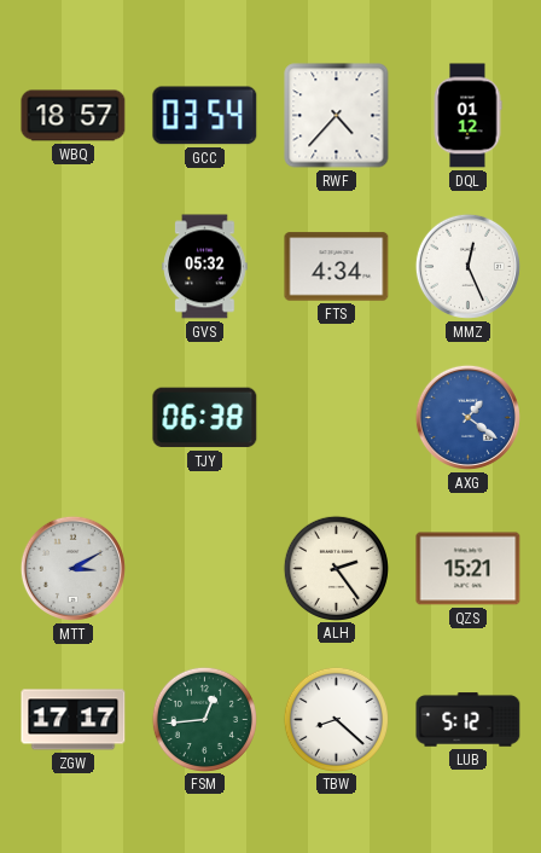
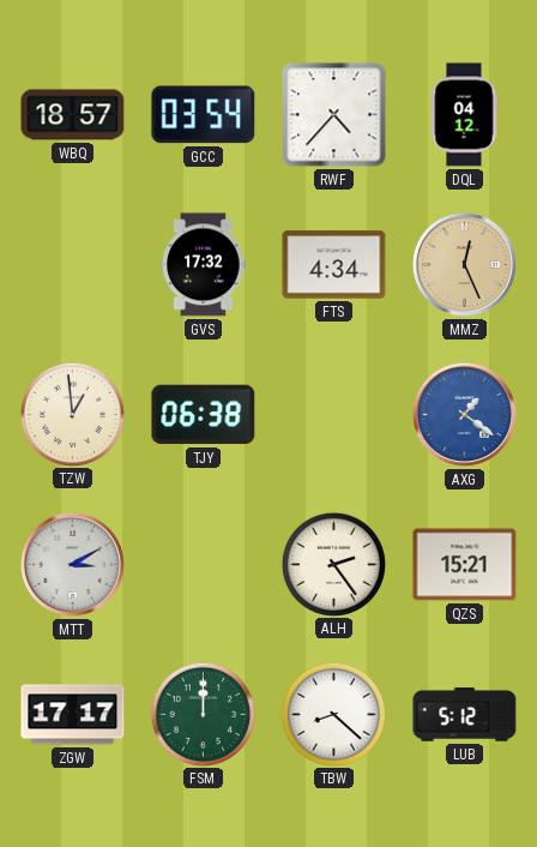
DQL: 01:12 -> 04:12
GVS: 05:32 -> 17:32
MMZ dial: white -> champagne
TZW: none -> 12:59
FSM: 12:44 -> 12:00
